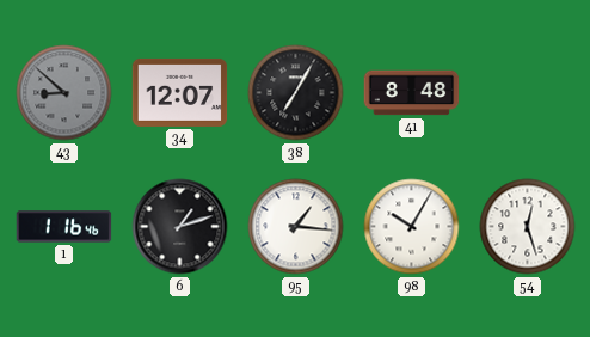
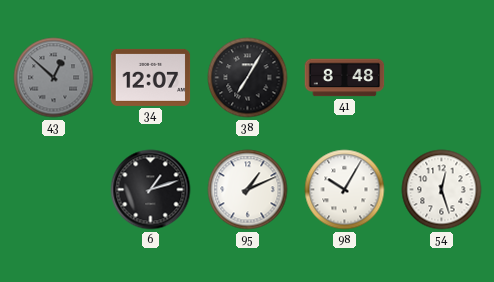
43: 8:52 -> 12:52
1: 1:16 -> none
95: 1:16 -> 1:11
